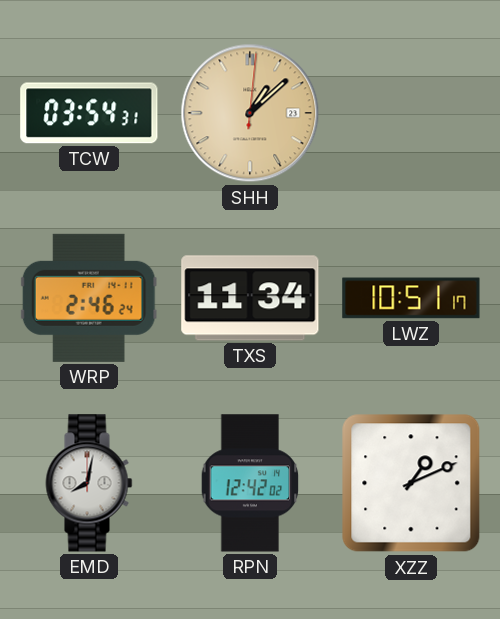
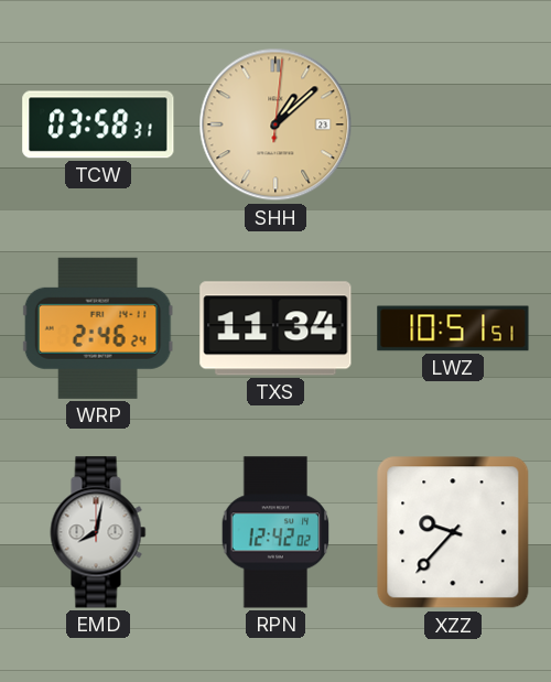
TCW: 03:54 -> 03:58
LWZ: 10:51:17 -> 10:51:51
XZZ: 1:11 -> 9:37
